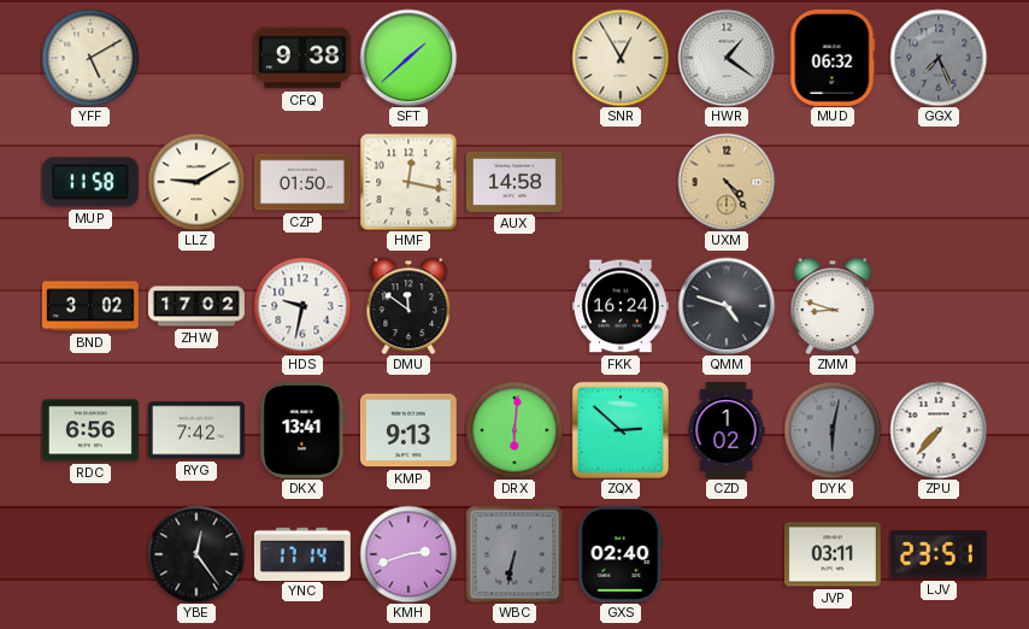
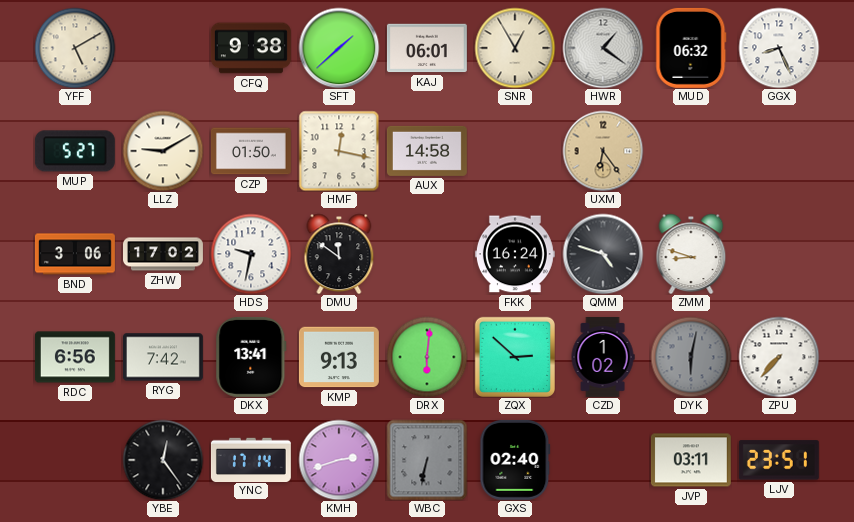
KAJ: none -> 06:01
GGX: 7:26 -> 8:26
GGX dial: grey -> white
MUP: 11:58 -> 5:27
UXM: 4:24 -> 6:24
BND: 3:02 -> 3:06
